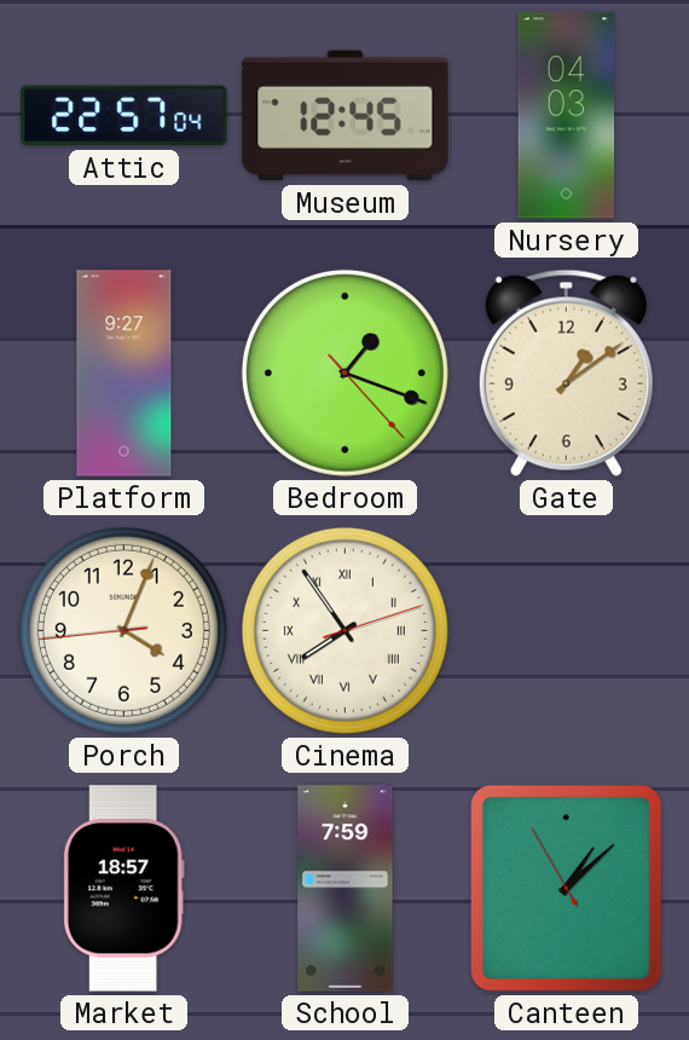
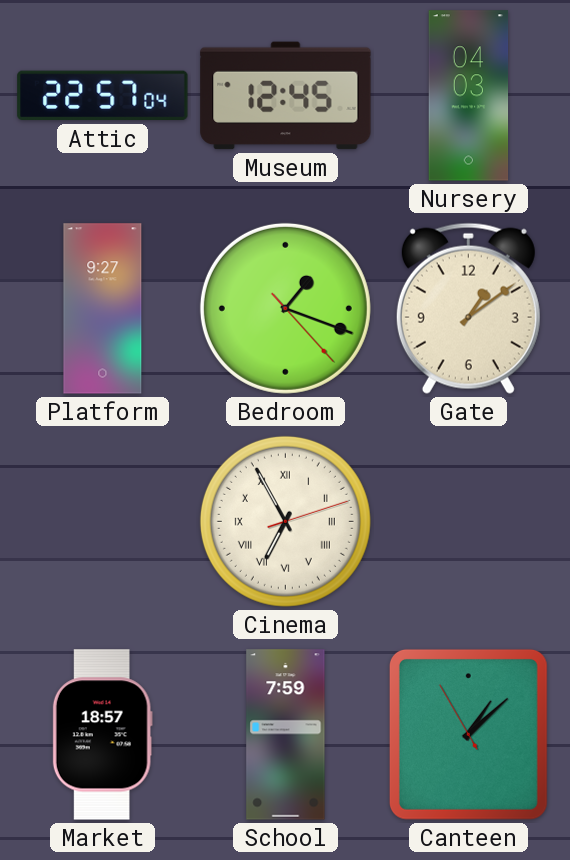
Porch: 4:03 -> none
Cinema: 7:54 -> 6:55
